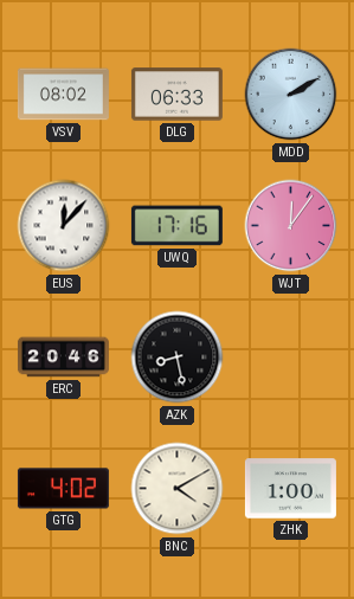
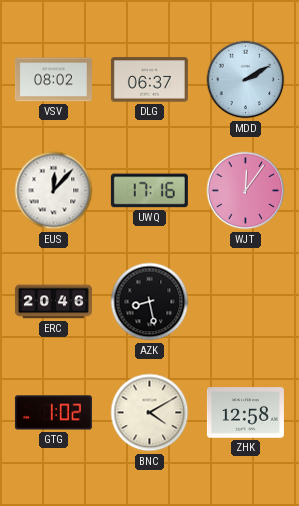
DLG: 06:33 -> 06:37
GTG: 4:02 -> 1:02
ZHK: 1:00 -> 12:58
